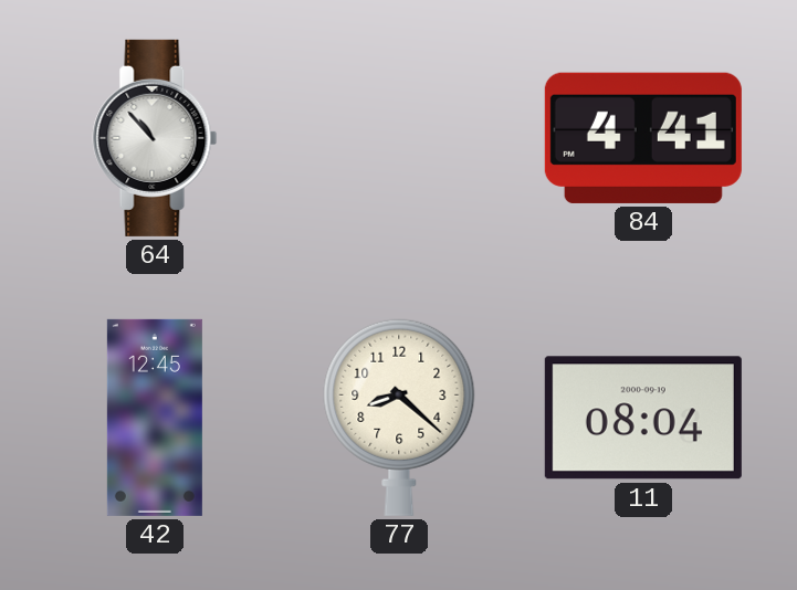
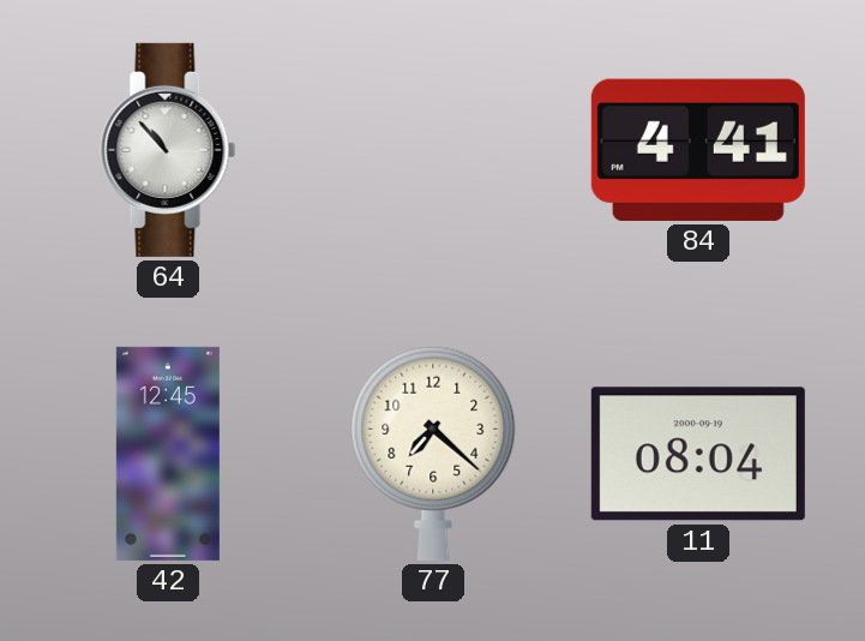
77: 8:22 -> 7:22
